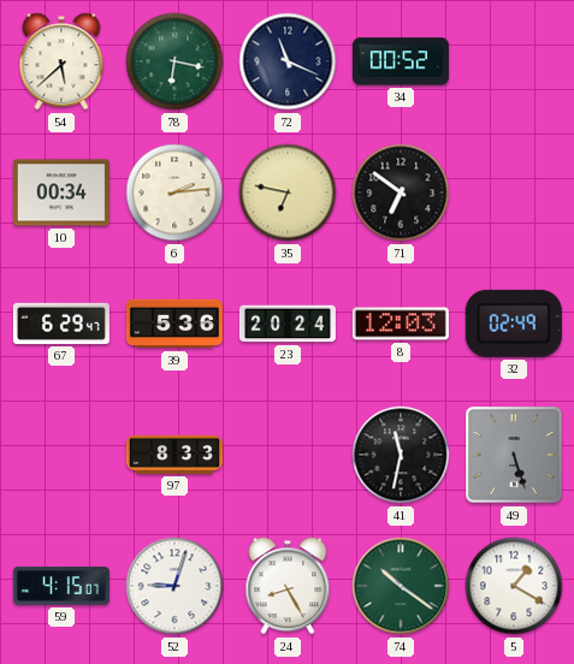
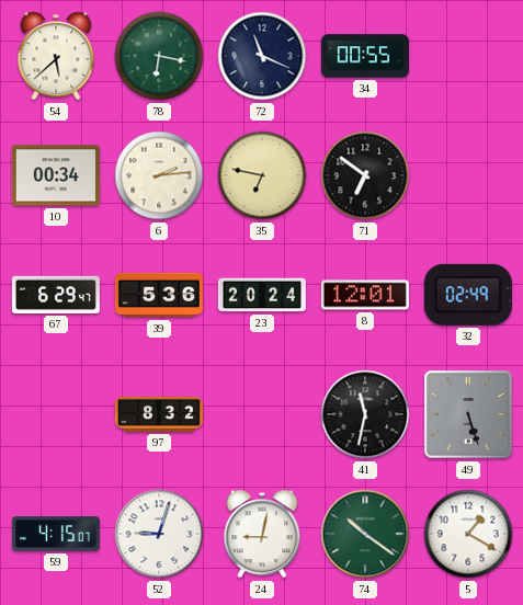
34: 00:52 -> 00:55
8: 12:03 -> 12:01
97: 8:33 -> 8:32
24: 8:25 -> 9:02
